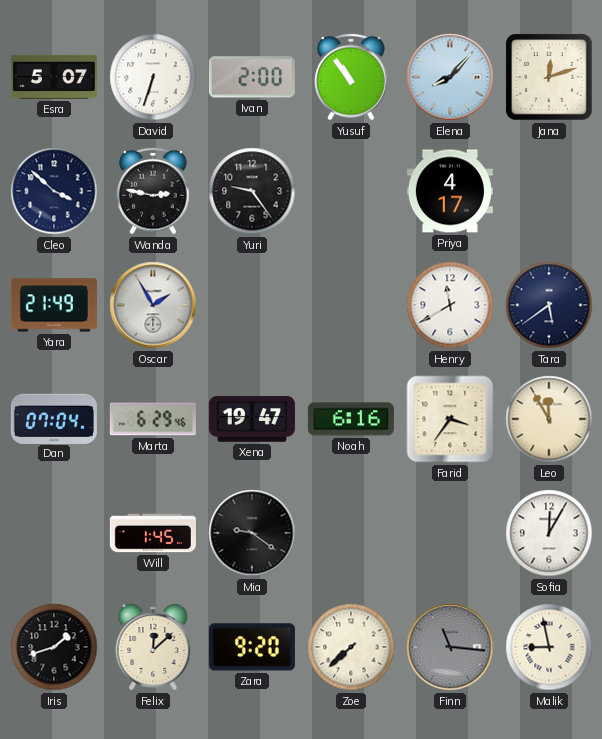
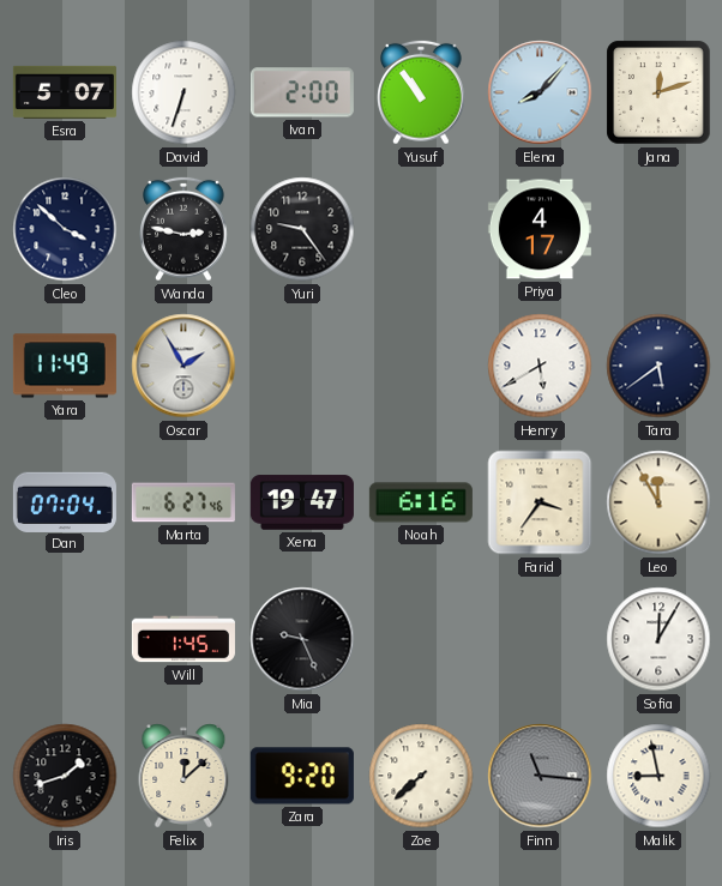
Yara: 21:49 -> 11:49
Henry: 11:40 -> 5:40
Marta: 6:29 -> 6:27
Mia: 9:21 -> 9:26
